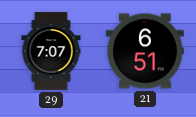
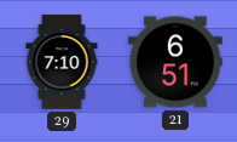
29: 7:07 -> 7:10
